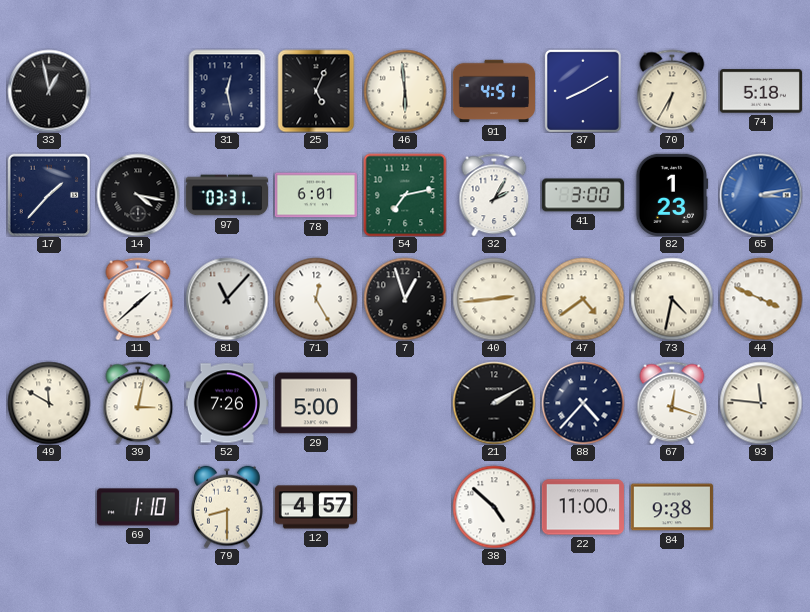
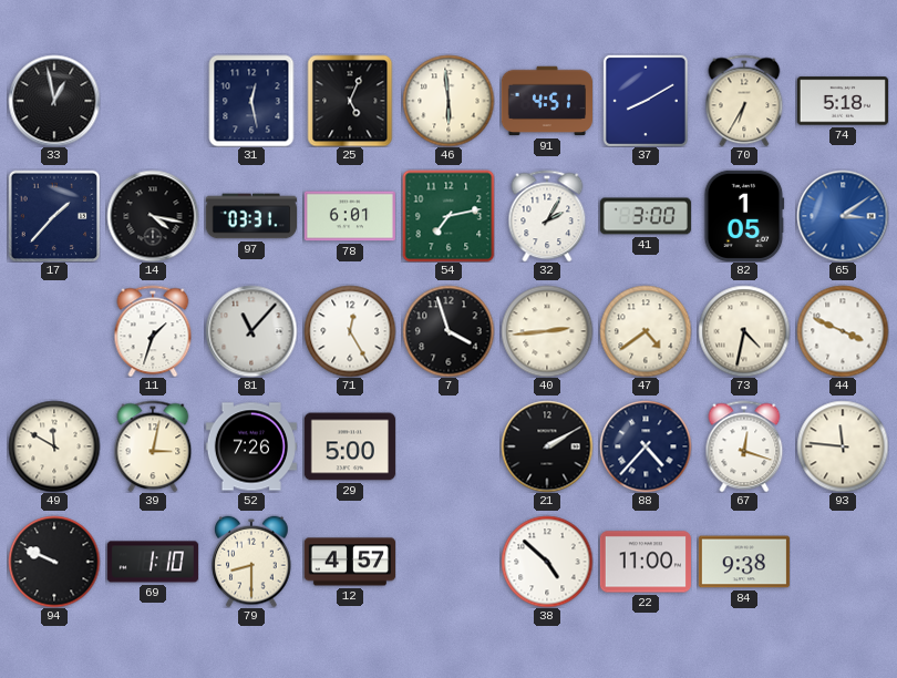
82: 1:23 -> 1:05
65: 3:13 -> 3:09
11: 1:38 -> 1:33
7: 12:57 -> 3:57
94: none -> 9:49
